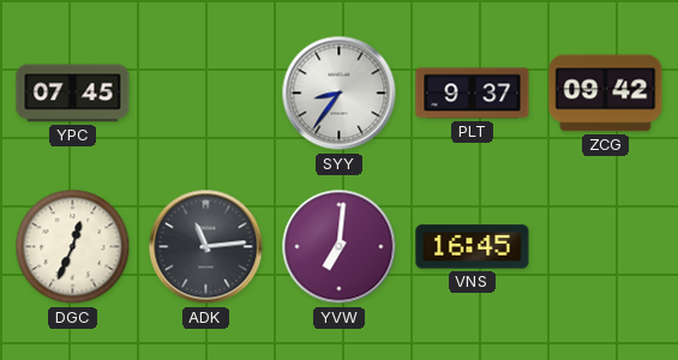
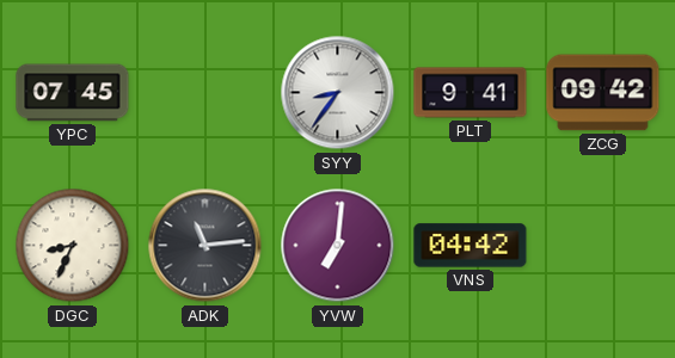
PLT: 9:37 -> 9:41
DGC: 12:34 -> 8:34
VNS: 16:45 -> 04:42
